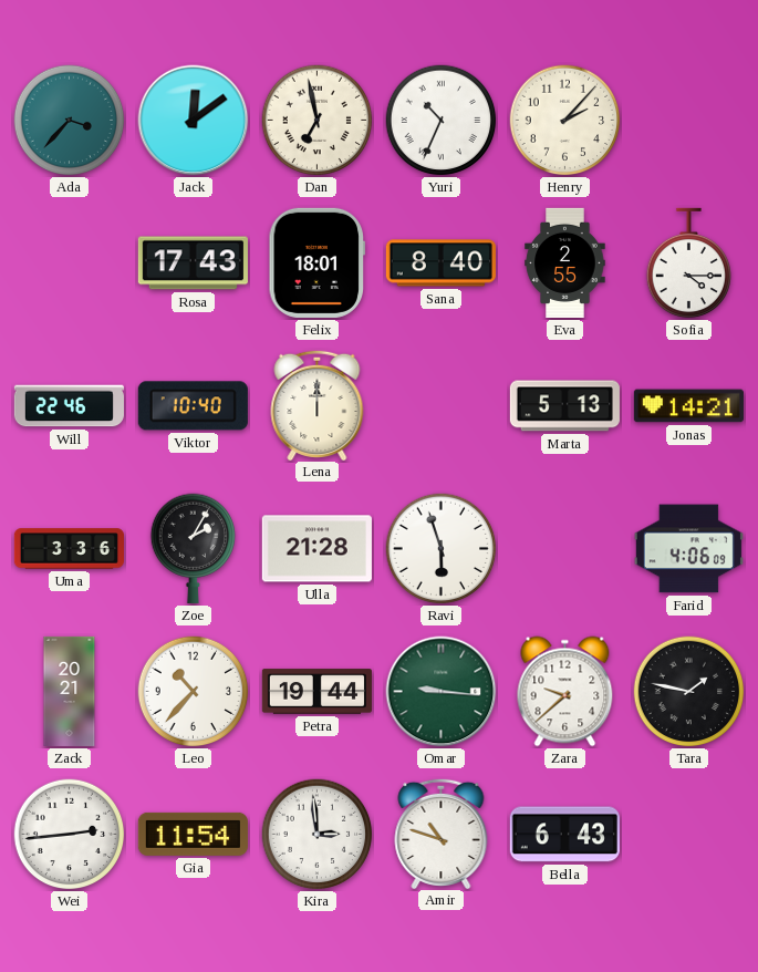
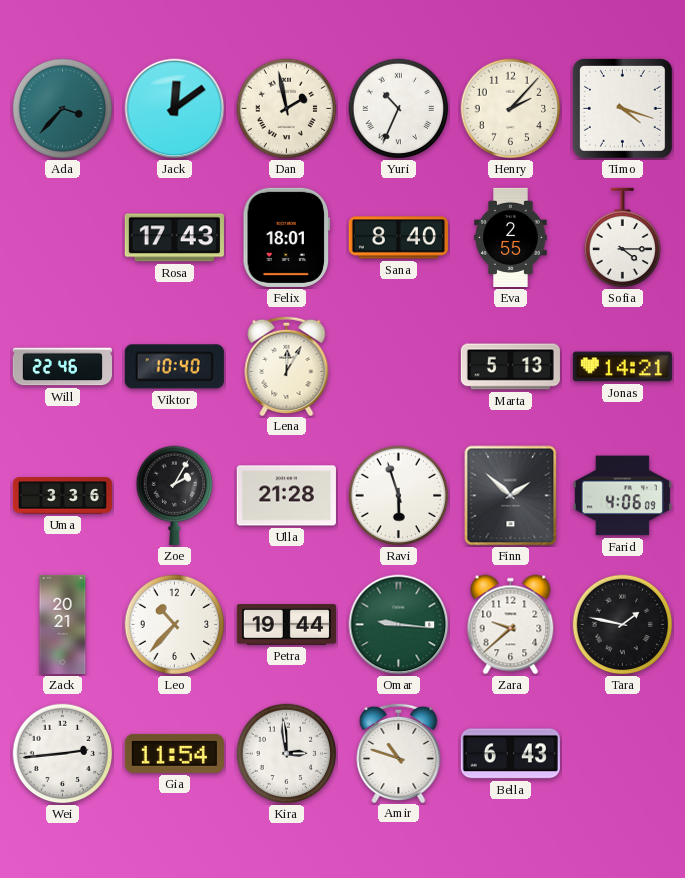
Dan: 6:58 -> 1:58
Timo: none -> 4:18
Lena: 12:00 -> 12:05
Finn: none -> 1:52
